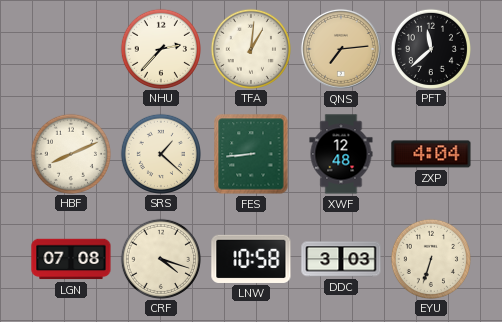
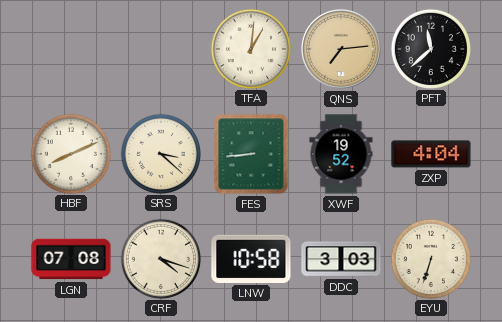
NHU: 2:37 -> none
SRS: 1:22 -> 3:22
XWF: 12:48 -> 19:52
